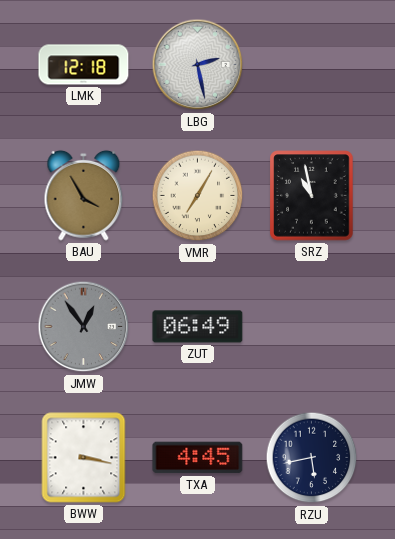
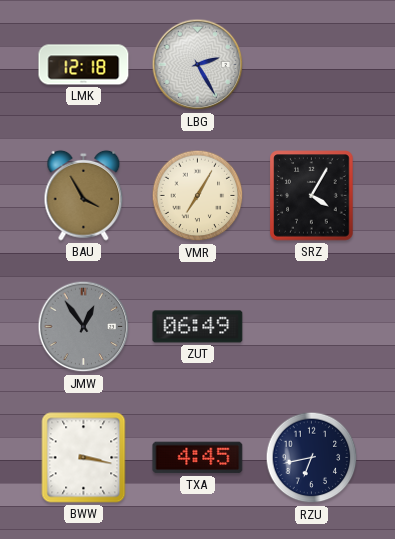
LBG: 2:28 -> 2:25
SRZ: 10:58 -> 4:05
RZU: 5:43 -> 6:43
